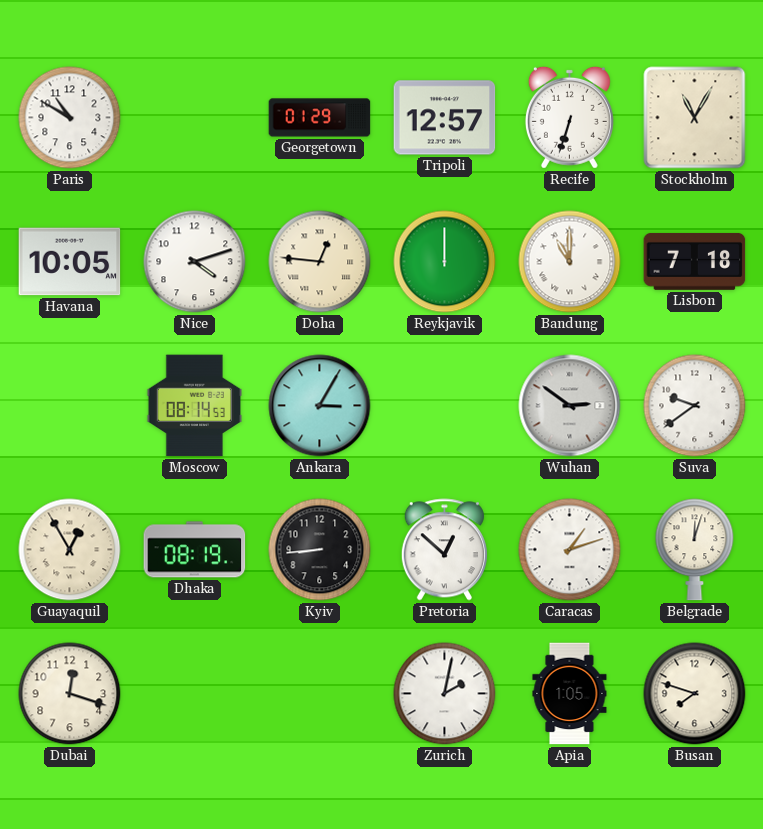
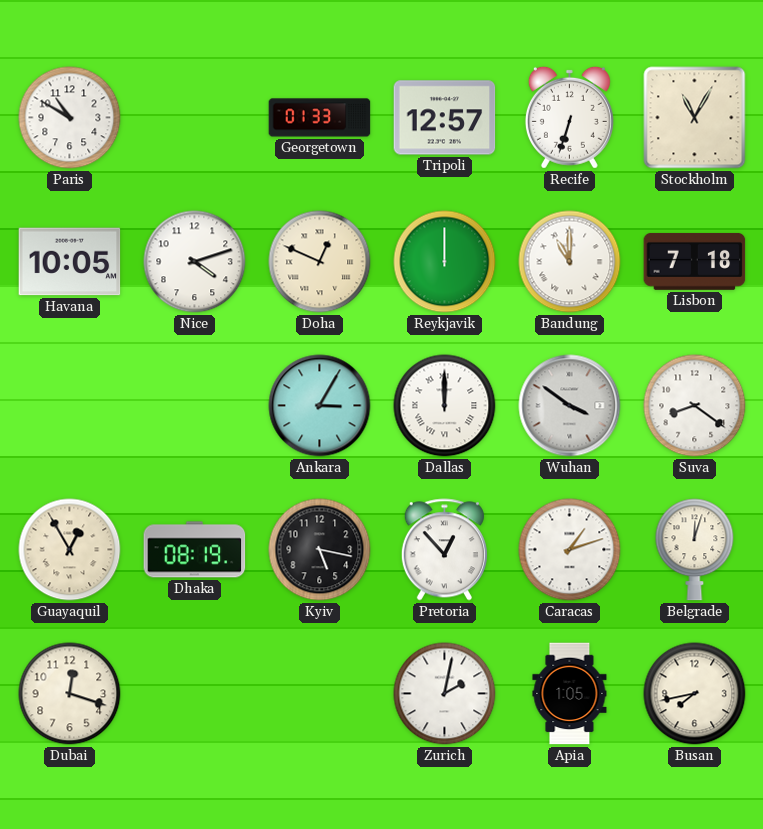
Georgetown: 01:29 -> 01:33
Doha: 12:46 -> 12:49
Moscow: 08:14 -> none
Dallas: none -> 12:00
Wuhan: 2:51 -> 3:51
Suva: 9:39 -> 8:21
Kyiv: 8:44 -> 5:17
Pretoria: 12:52 -> 12:53
Busan: 7:48 -> 7:43
